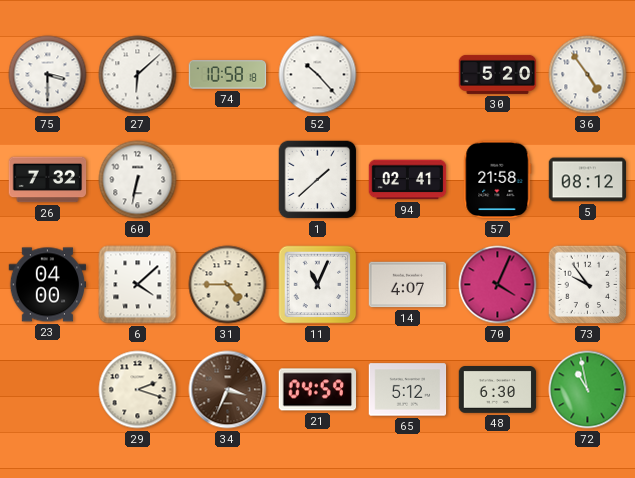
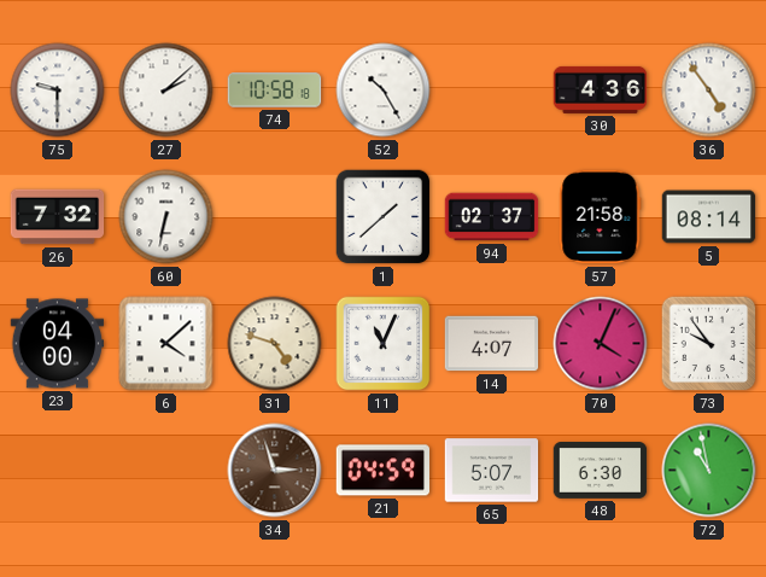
75: 3:30 -> 9:30
27: 6:08 -> 2:08
52: 10:23 -> 10:25
30: 5:20 -> 4:36
94: 02:41 -> 02:37
5: 08:12 -> 08:14
31: 4:45 -> 4:48
29: 2:18 -> none
34: 3:34 -> 2:57
65: 5:12 -> 5:07
